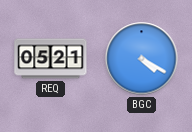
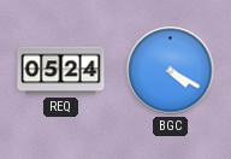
REQ: 05:21 -> 05:24
